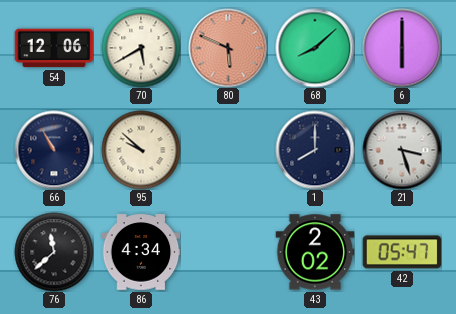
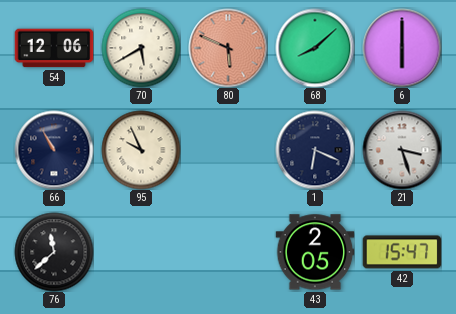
95: 9:52 -> 9:56
1: 8:00 -> 6:19
86: 4:34 -> none
43: 2:02 -> 2:05
42: 05:47 -> 15:47
